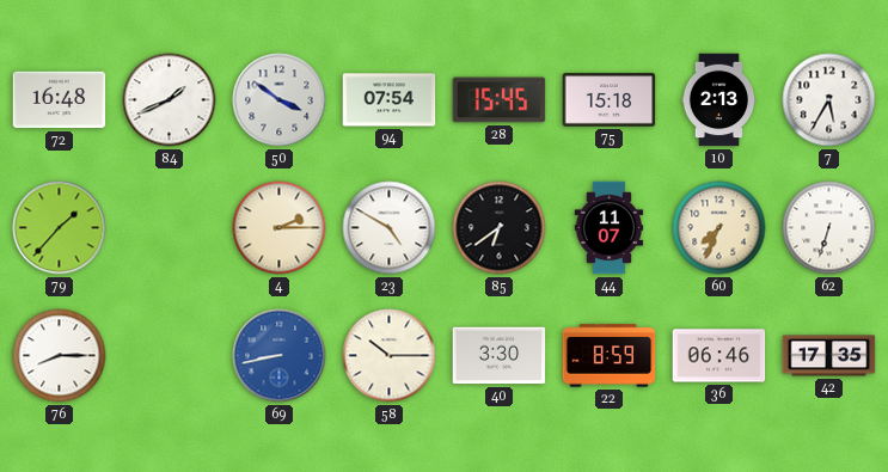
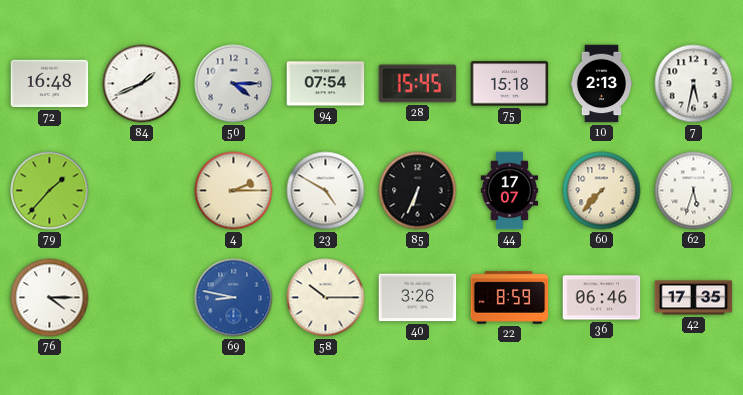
50: 3:51 -> 4:15
7: 5:35 -> 5:32
85: 6:39 -> 6:34
44: 11:07 -> 17:07
60: 7:34 -> 7:37
62: 6:33 -> 5:33
76: 8:15 -> 4:15
69: 8:43 -> 8:47
40: 3:30 -> 3:26
